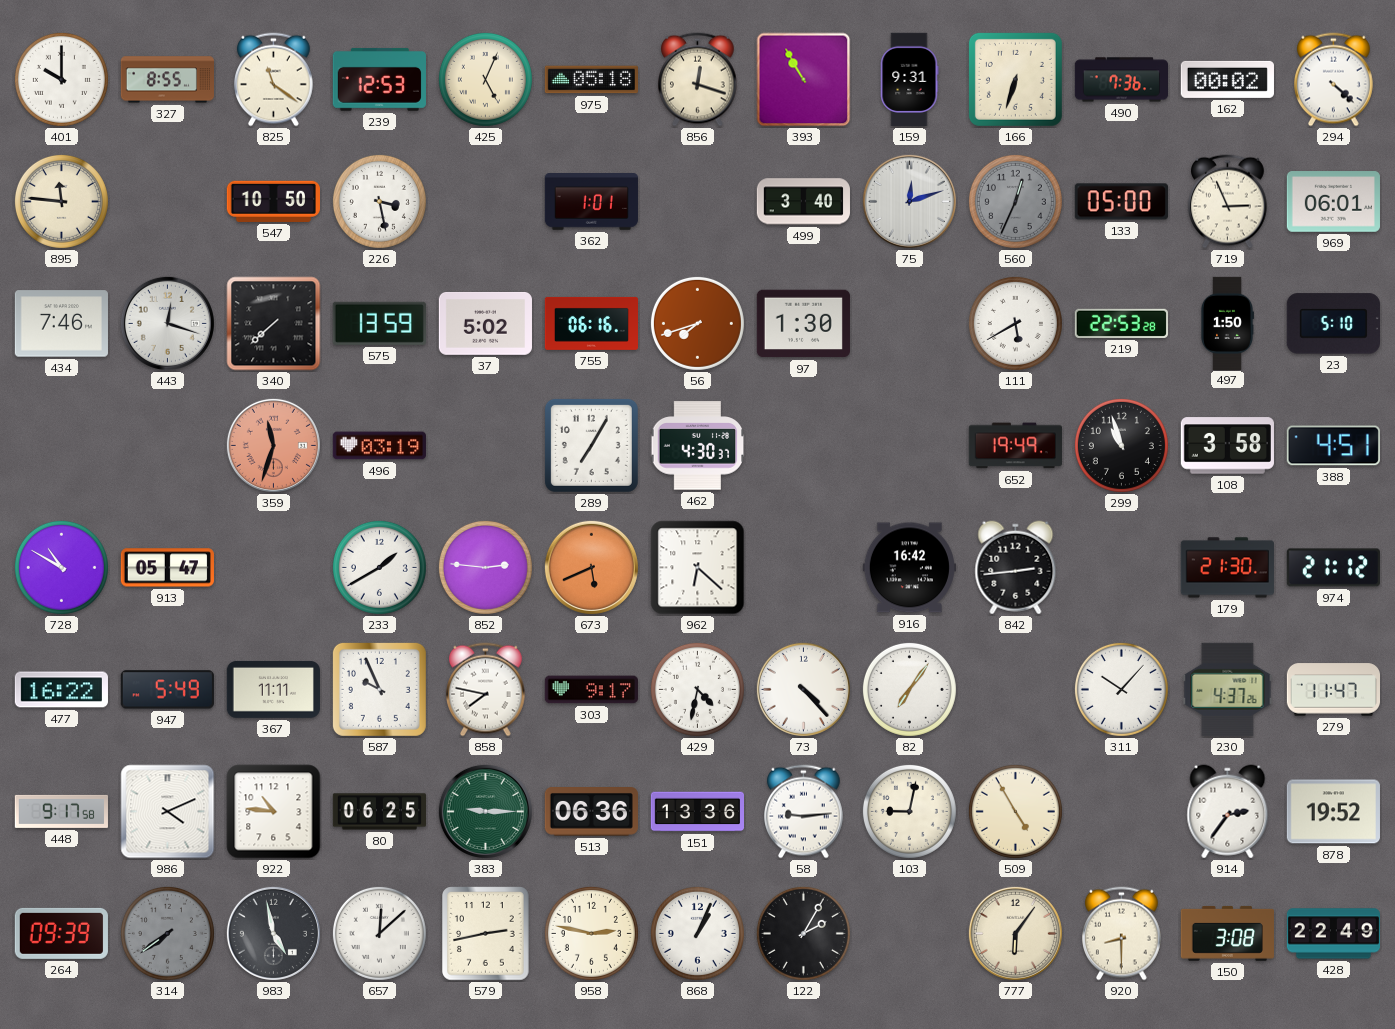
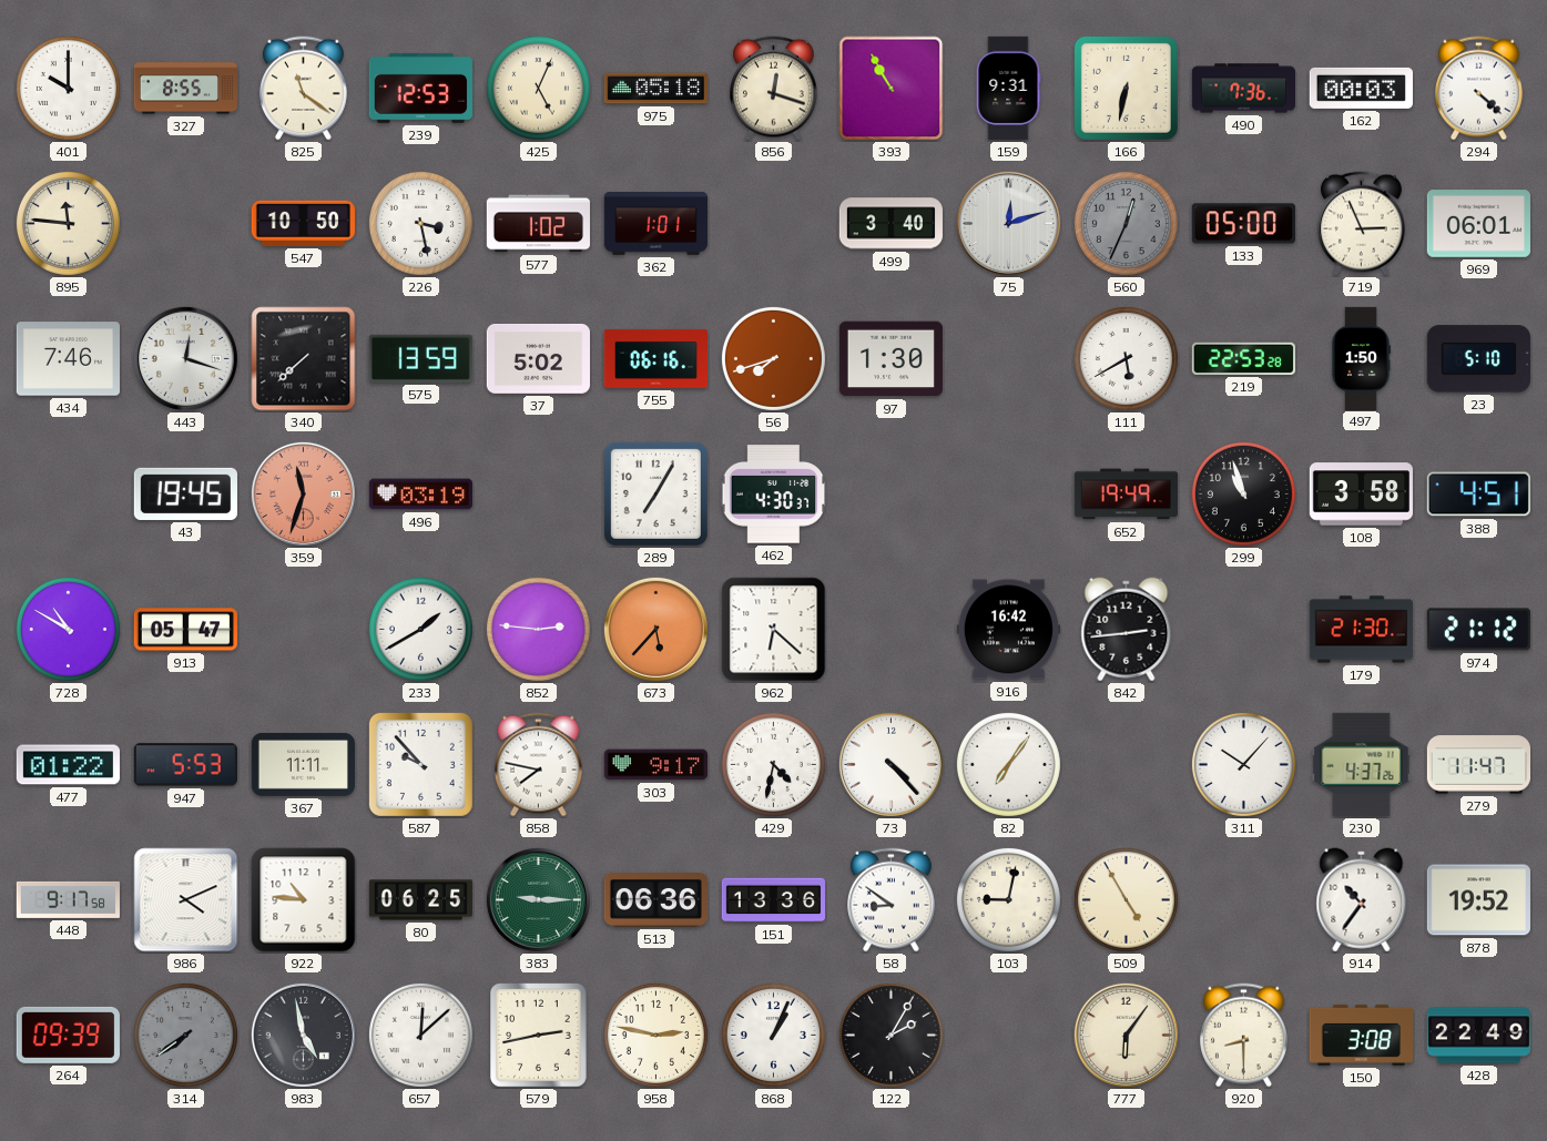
166: 6:33 -> 6:32
162: 00:02 -> 00:03
577: none -> 1:02
43: none -> 19:45
673: 5:41 -> 5:37
477: 16:22 -> 01:22
947: 5:49 -> 5:53
587: 9:56 -> 9:53
58: 9:14 -> 8:51
914: 2:36 -> 10:36
